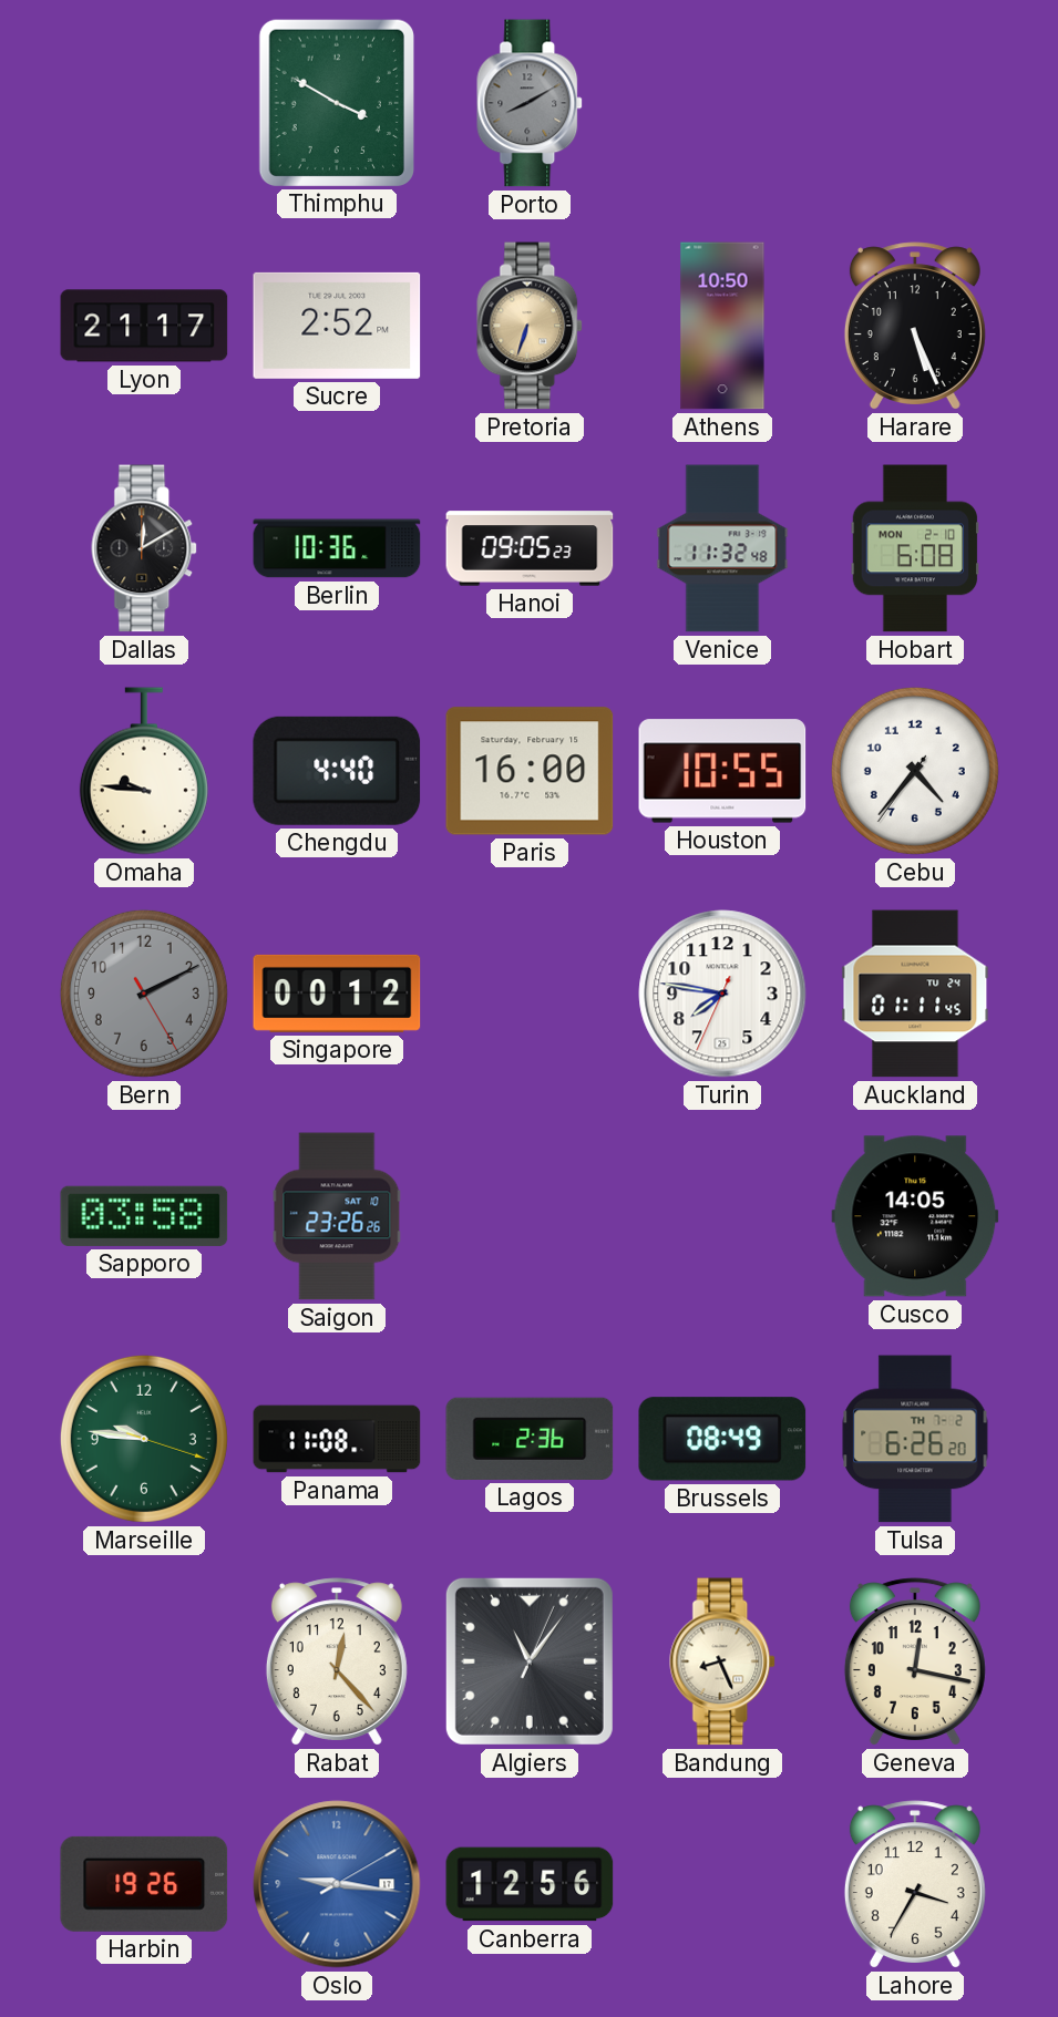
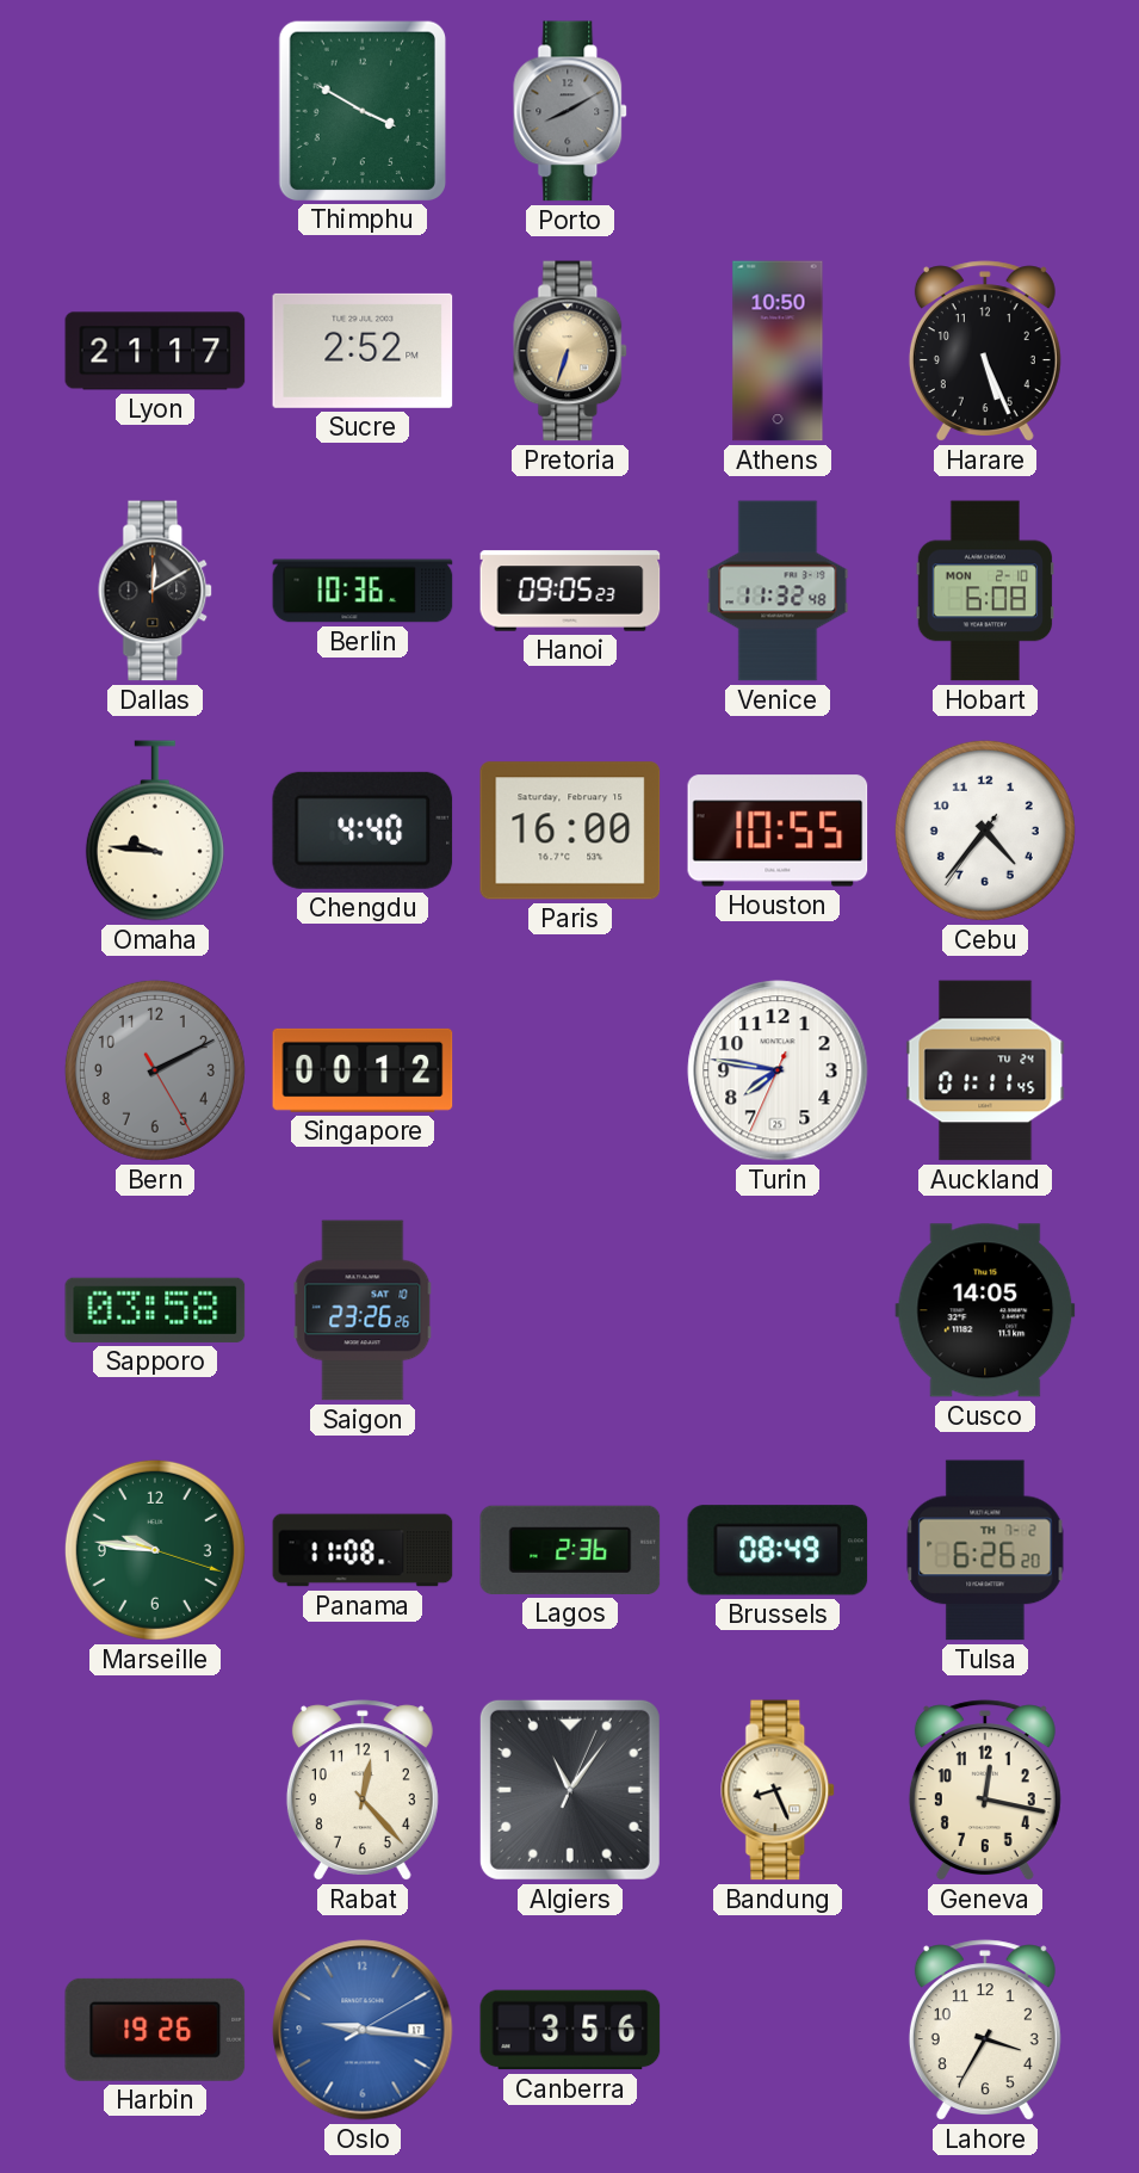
Canberra: 12:56 -> 3:56
